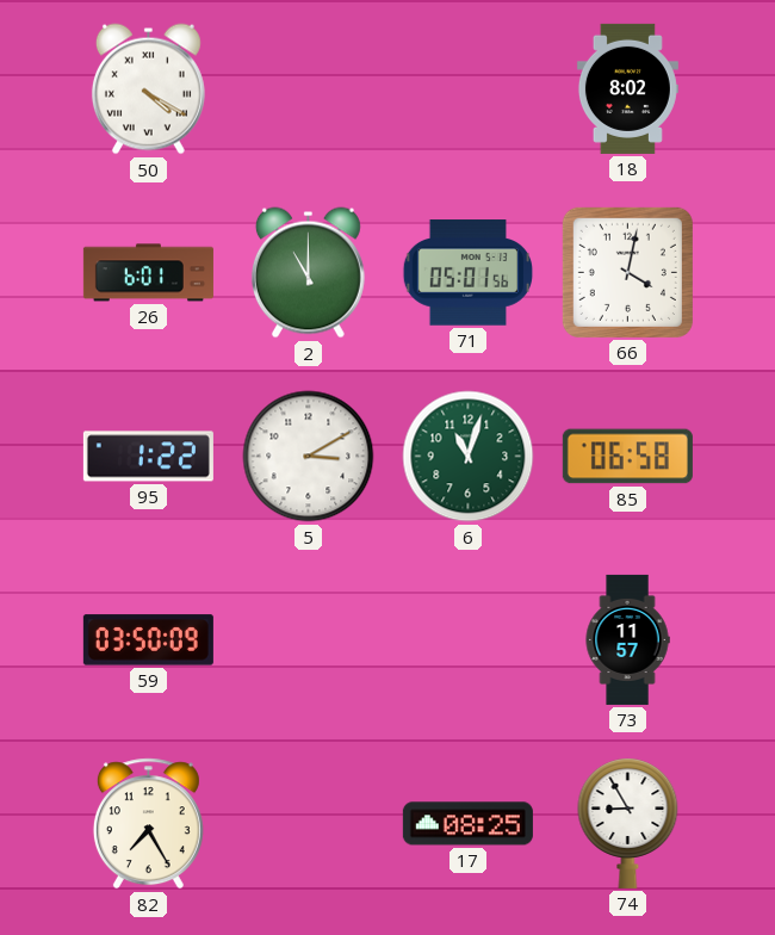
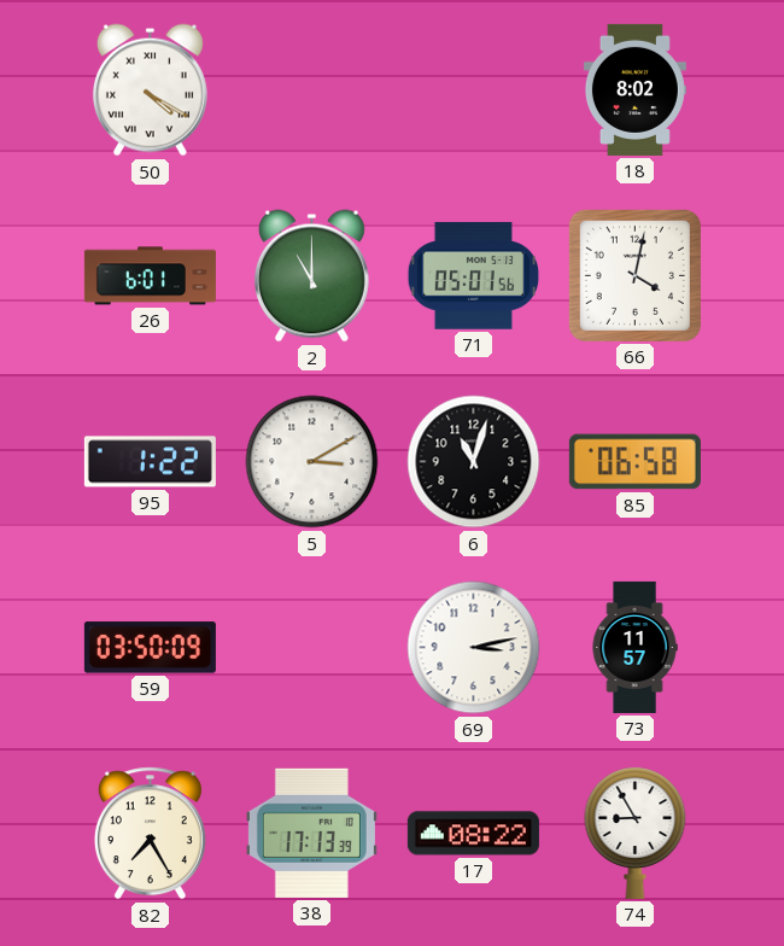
6 dial: green -> black
69: none -> 3:13
38: none -> 17:13
17: 08:25 -> 08:22
